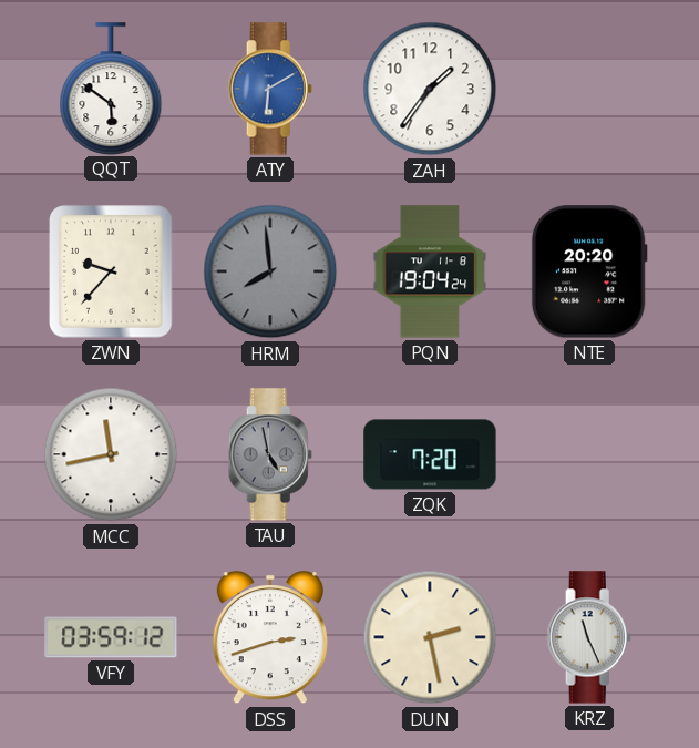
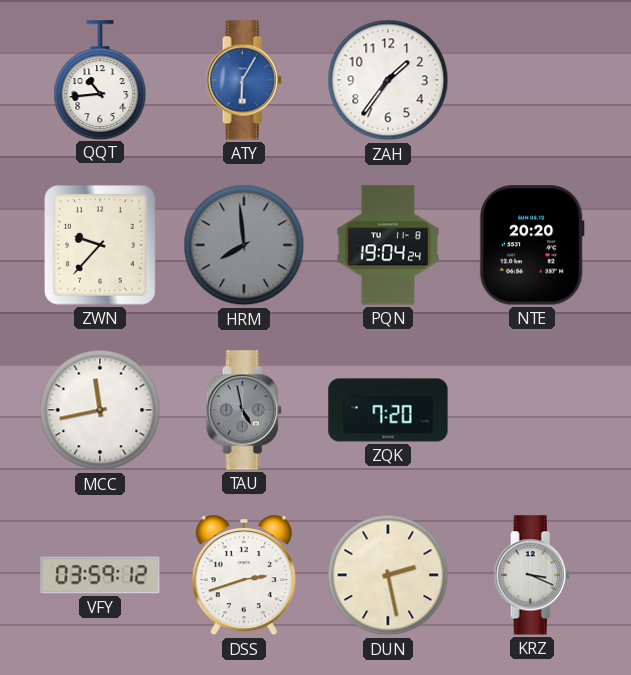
QQT: 5:51 -> 10:44
ATY: 6:10 -> 6:05
KRZ: 11:26 -> 3:19
